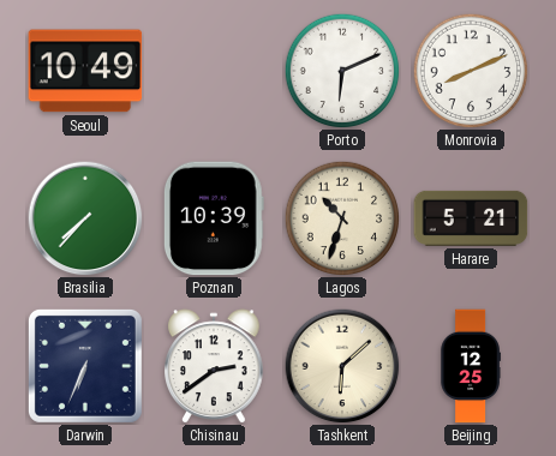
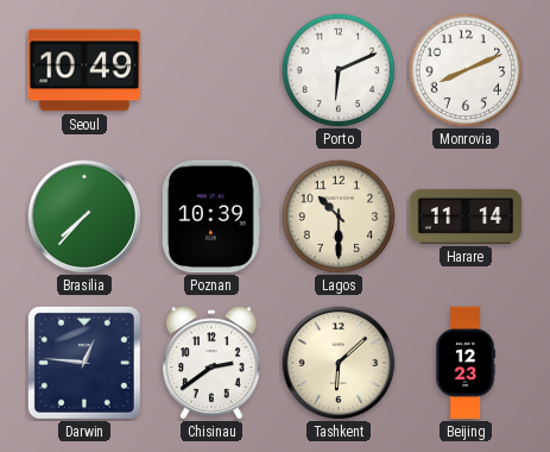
Lagos: 10:33 -> 10:30
Harare: 5:21 -> 11:14
Darwin: 6:34 -> 12:46
Beijing: 12:25 -> 12:23
